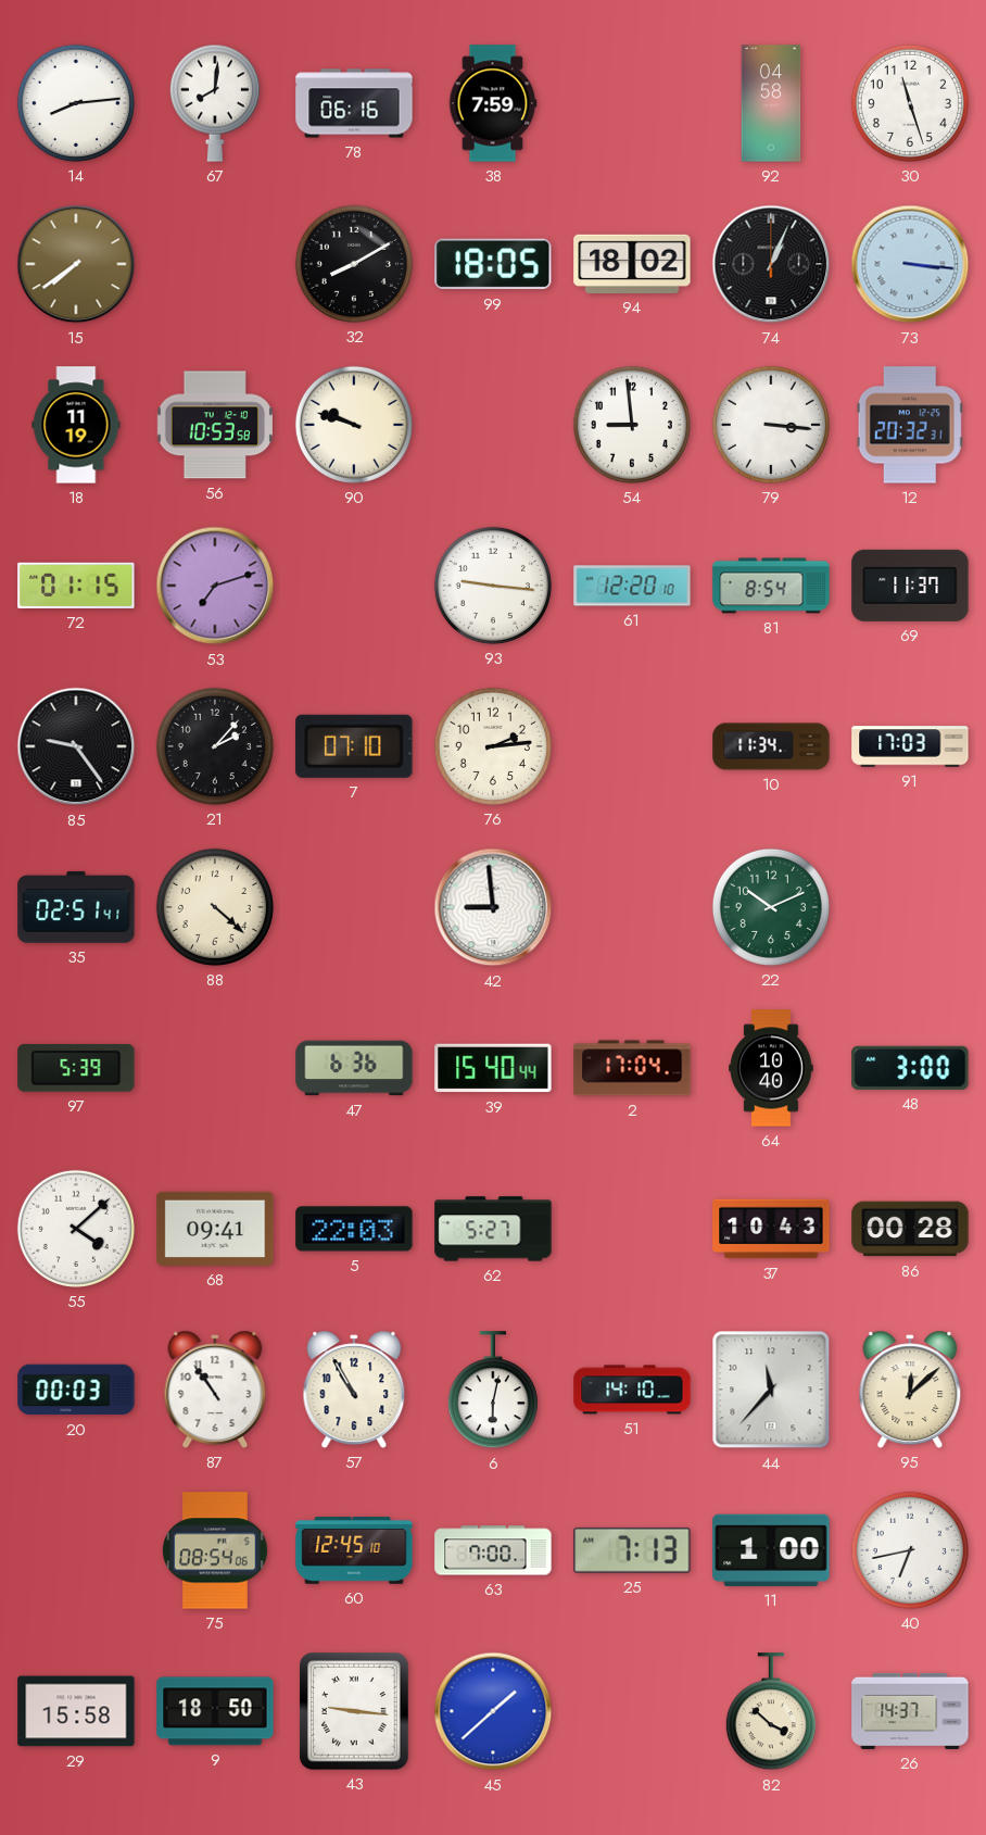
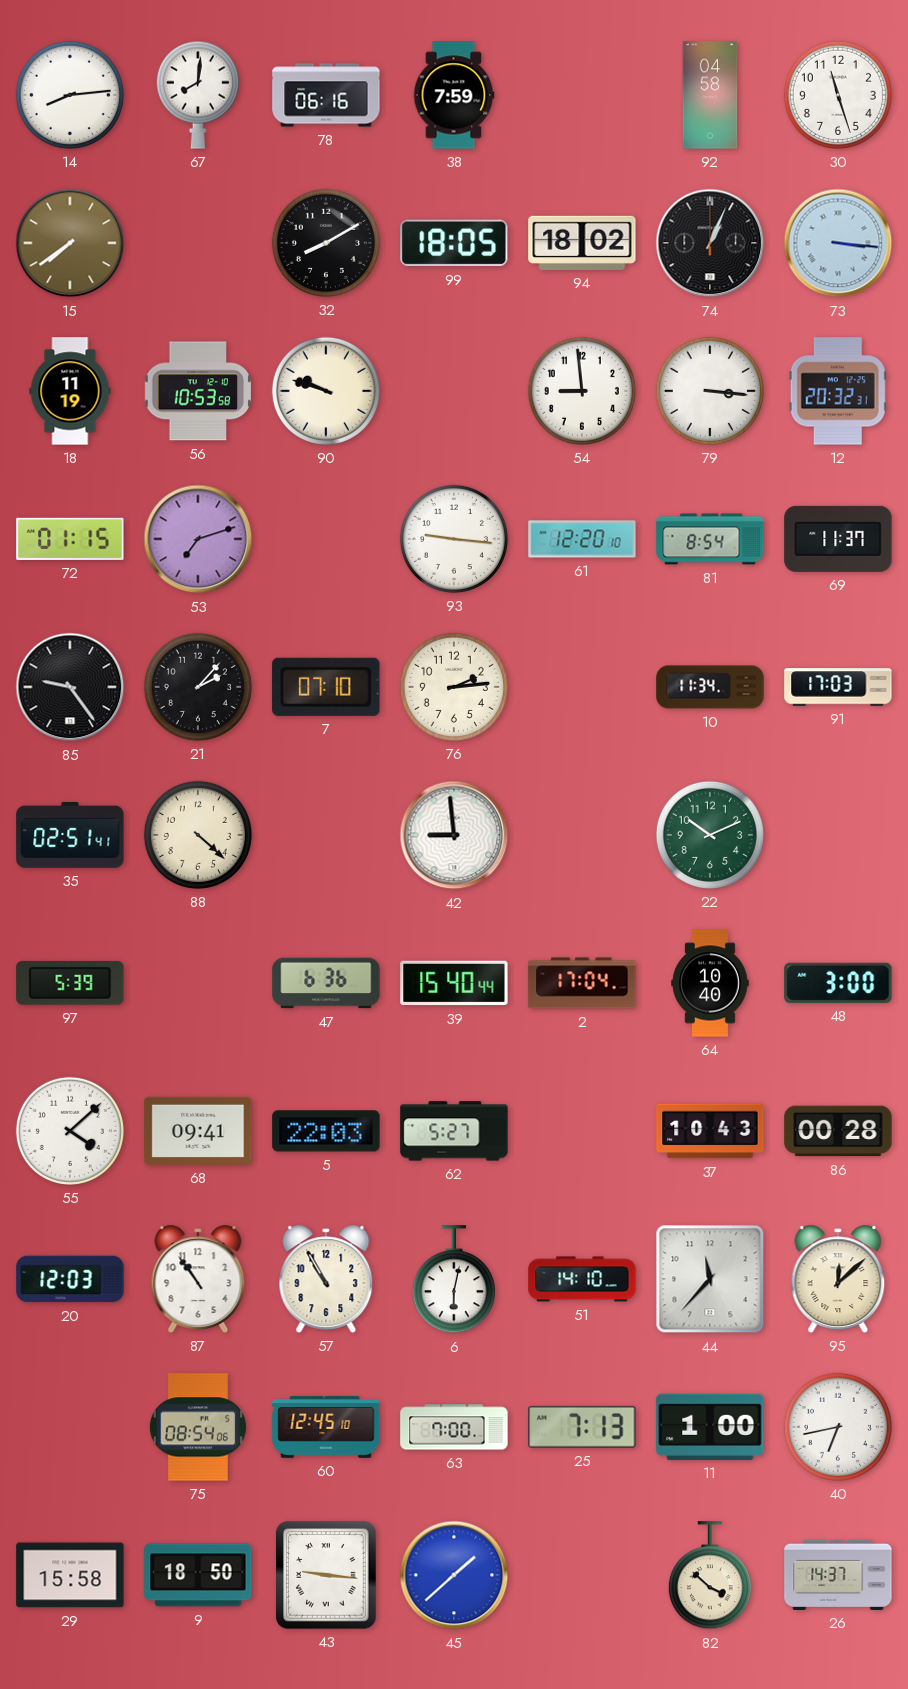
20: 00:03 -> 12:03
